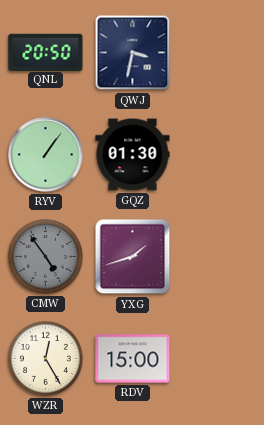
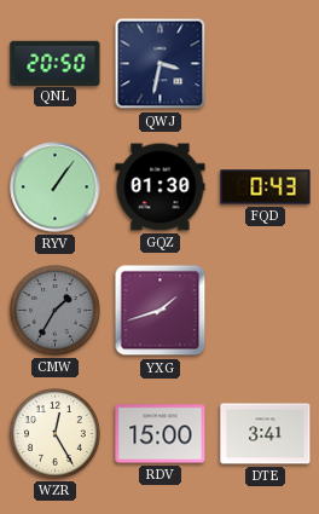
FQD: none -> 0:43
CMW: 4:54 -> 1:35
DTE: none -> 3:41
